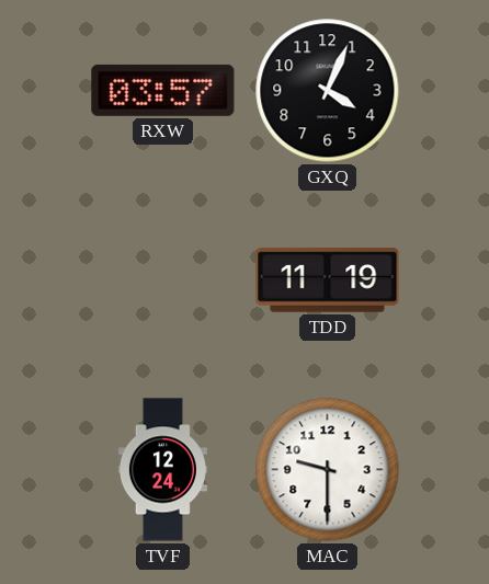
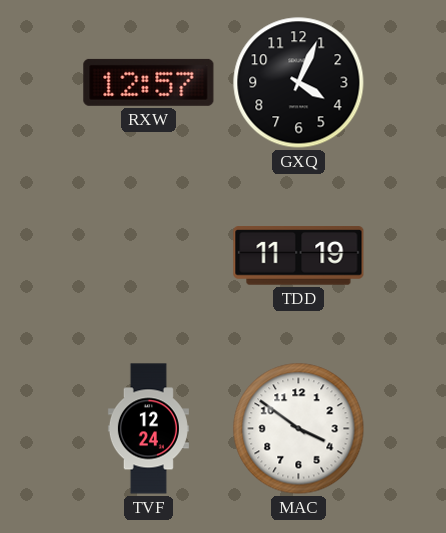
RXW: 03:57 -> 12:57
MAC: 9:30 -> 3:51
